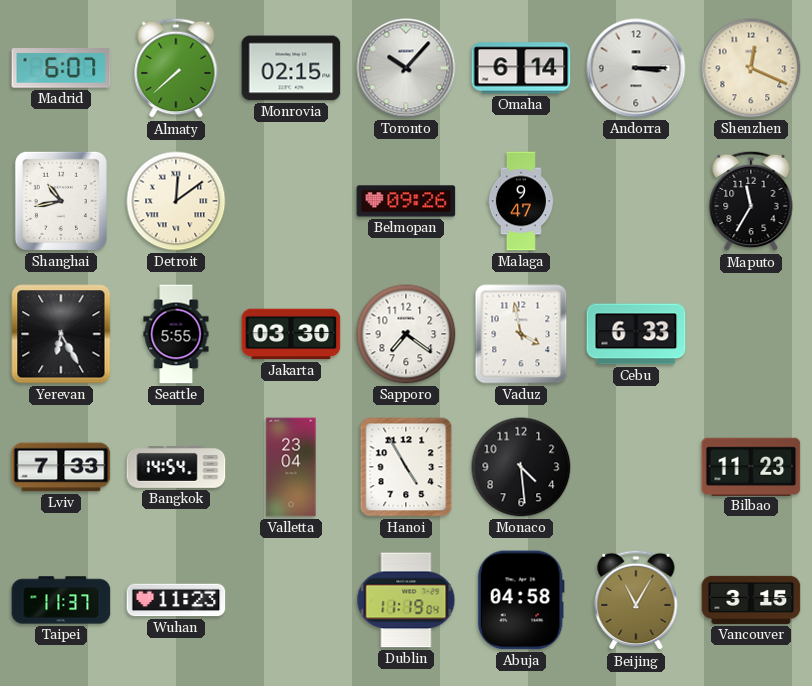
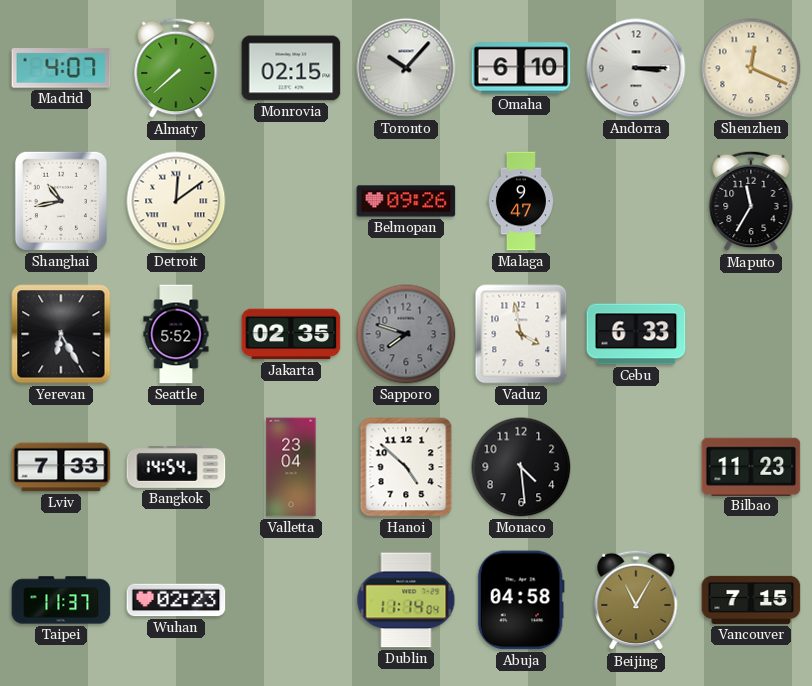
Madrid: 6:07 -> 4:07
Omaha: 6:14 -> 6:10
Seattle: 5:55 -> 5:52
Jakarta: 03:30 -> 02:35
Sapporo: 7:21 -> 7:48
Sapporo dial: white -> grey
Hanoi: 4:55 -> 4:52
Wuhan: 11:23 -> 02:23
Dublin: 11:19 -> 11:14
Vancouver: 3:15 -> 7:15
